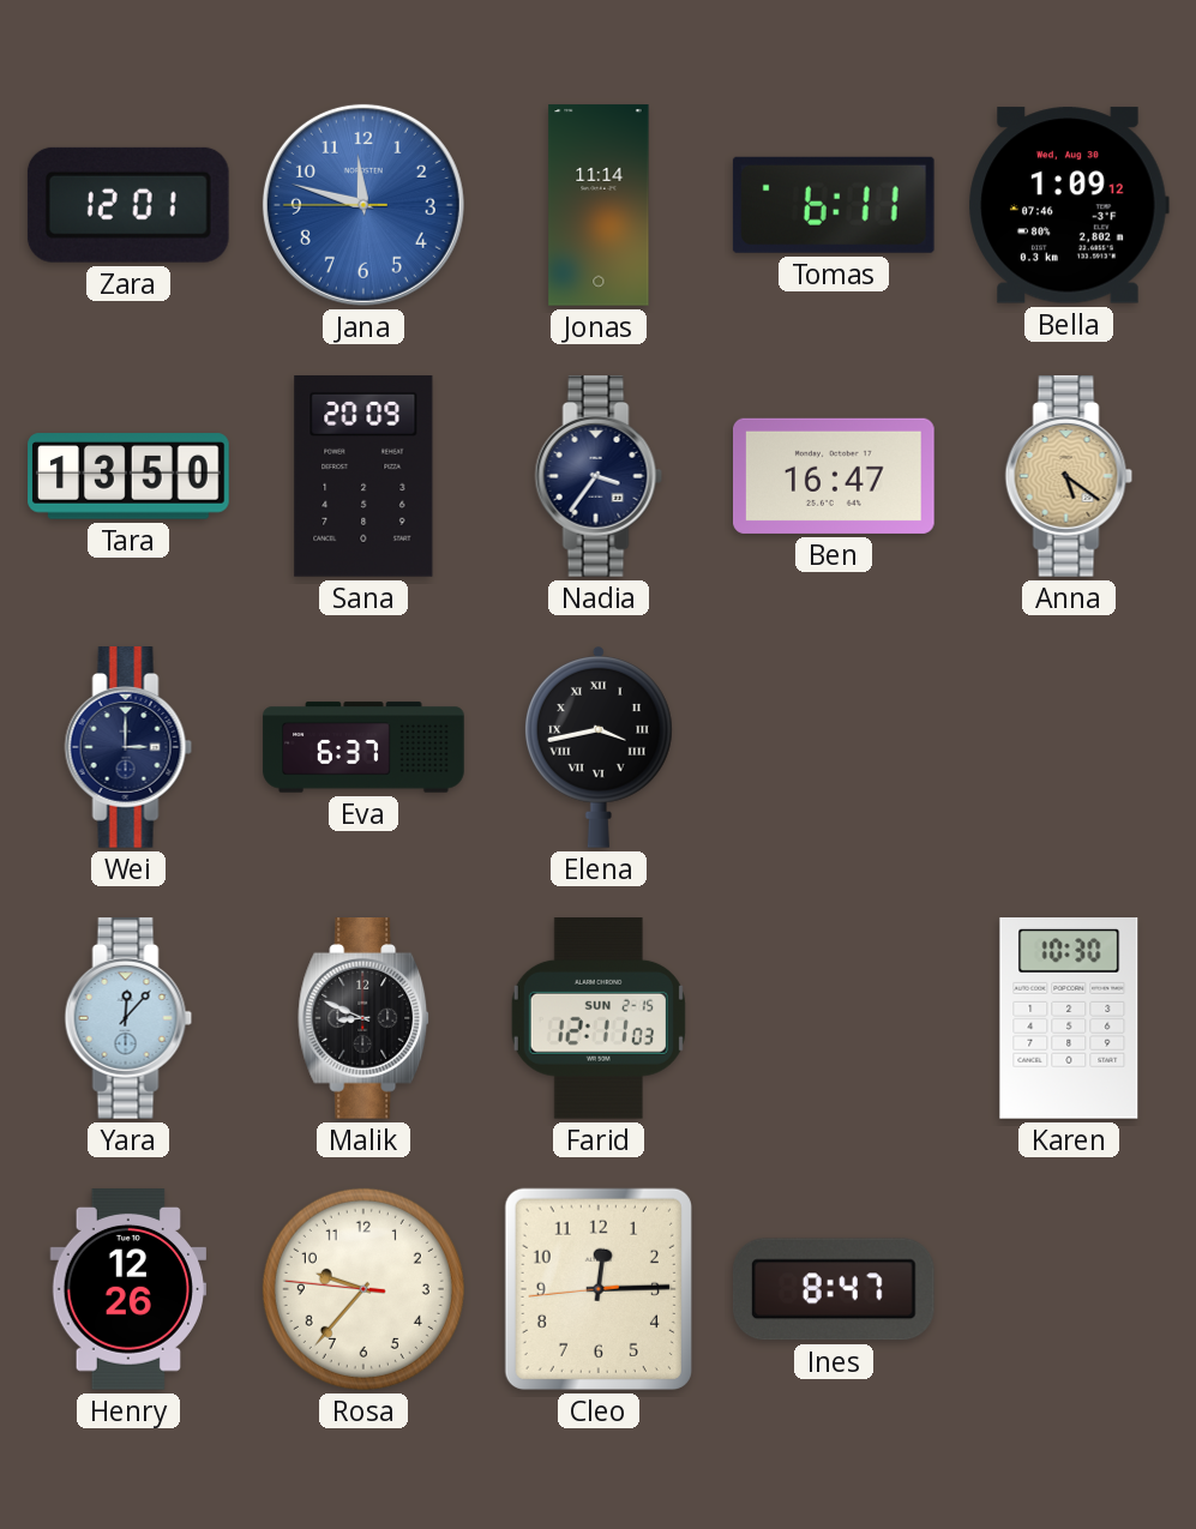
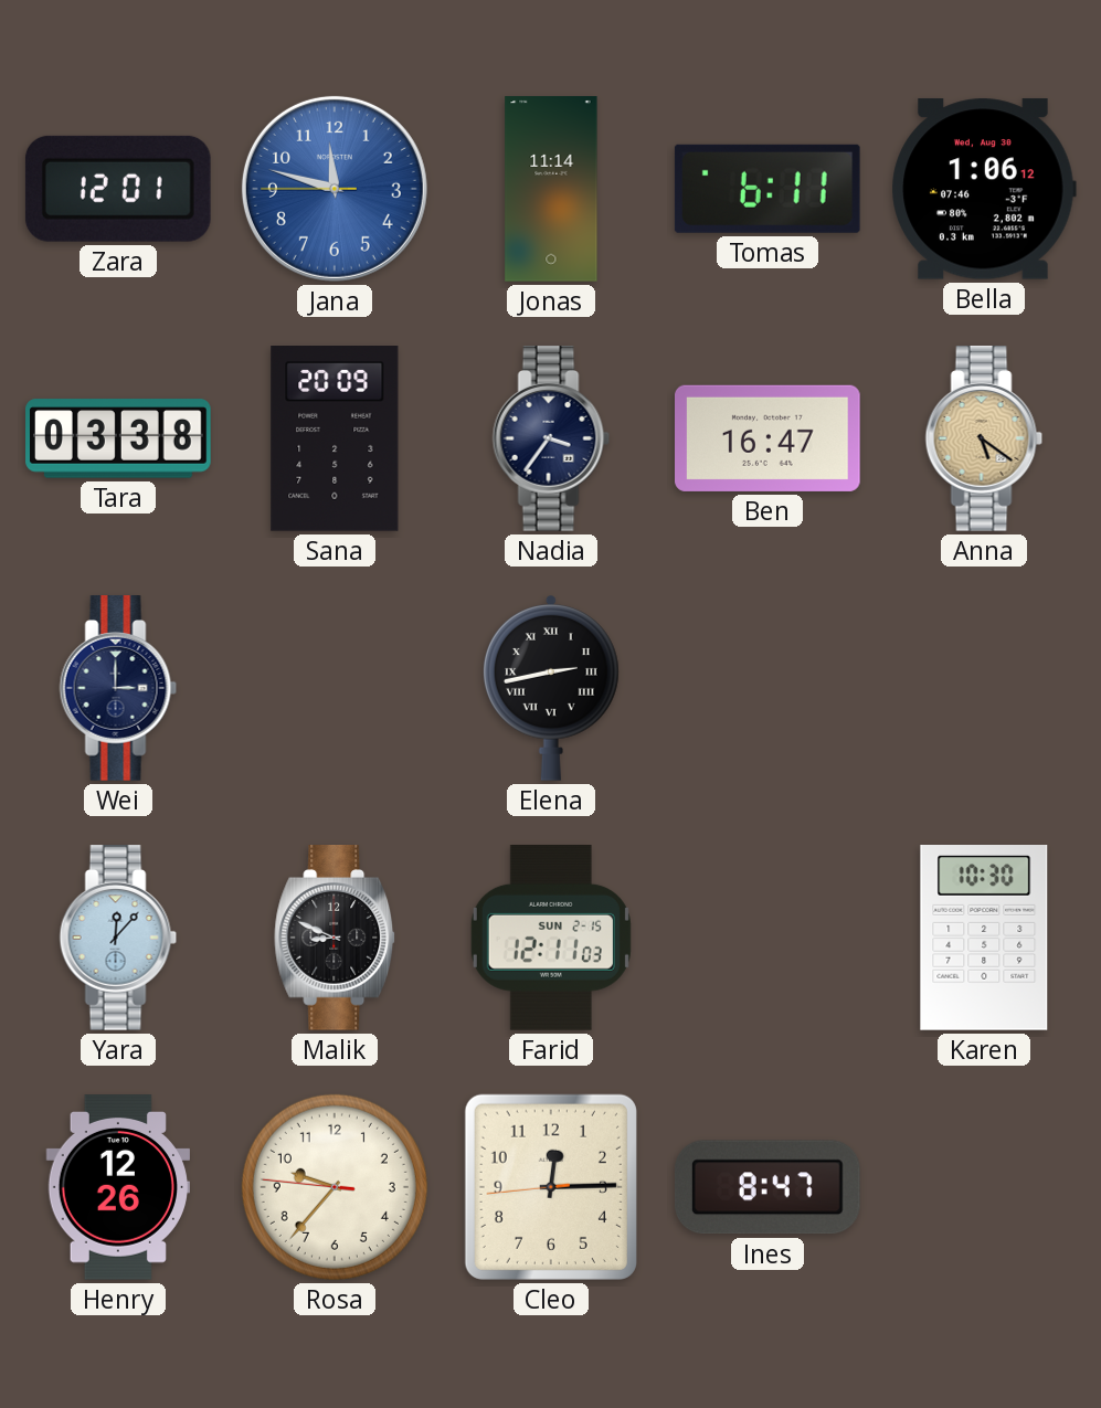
Bella: 1:09 -> 1:06
Tara: 13:50 -> 03:38
Eva: 6:37 -> none
Elena: 3:43 -> 2:43
